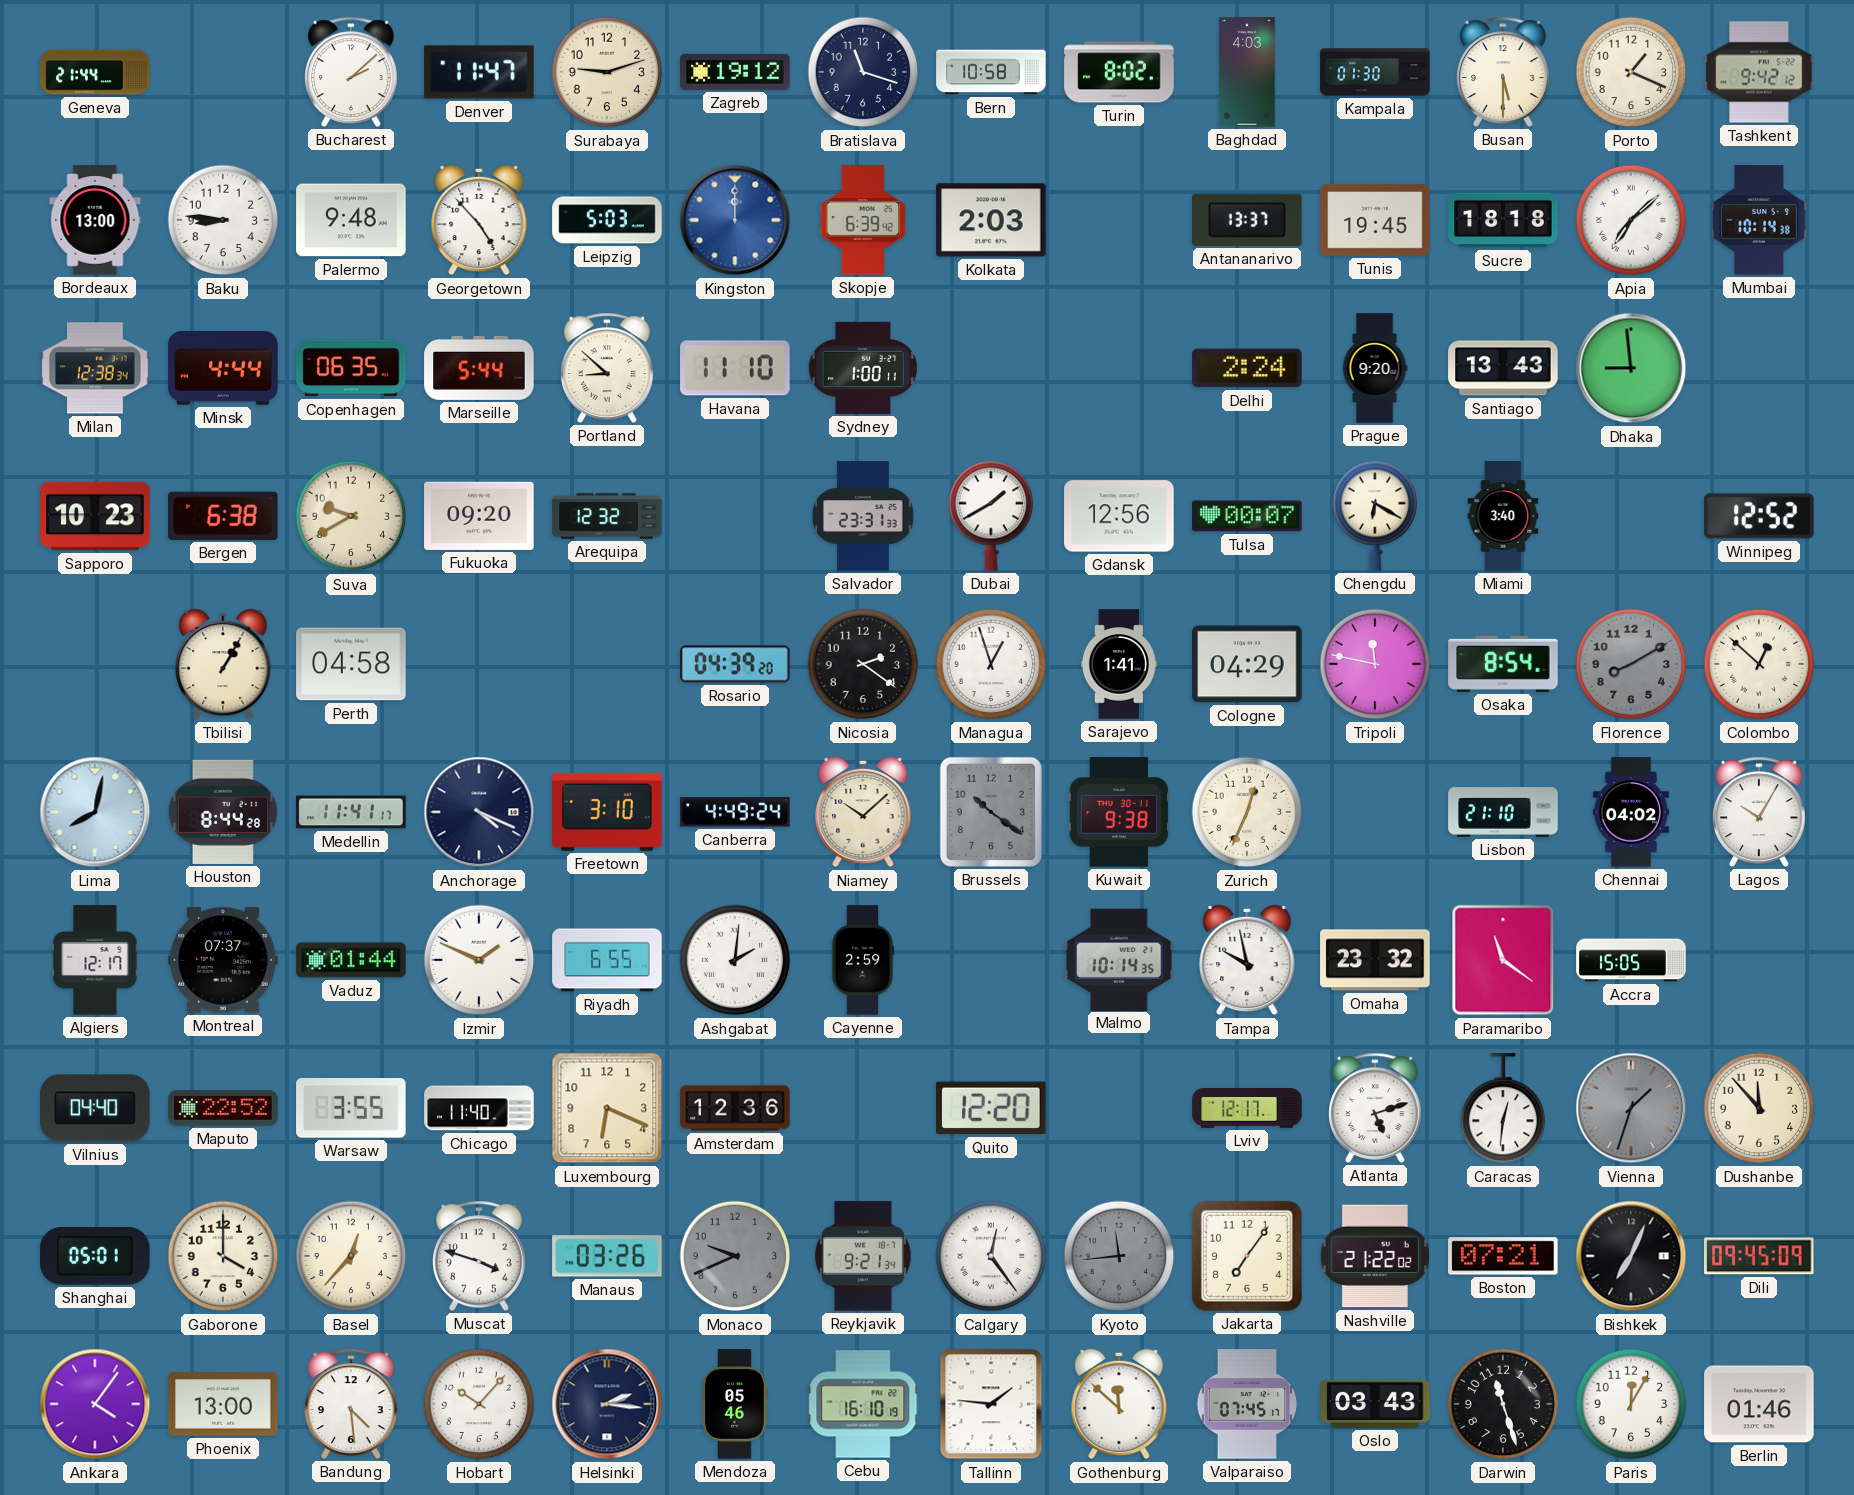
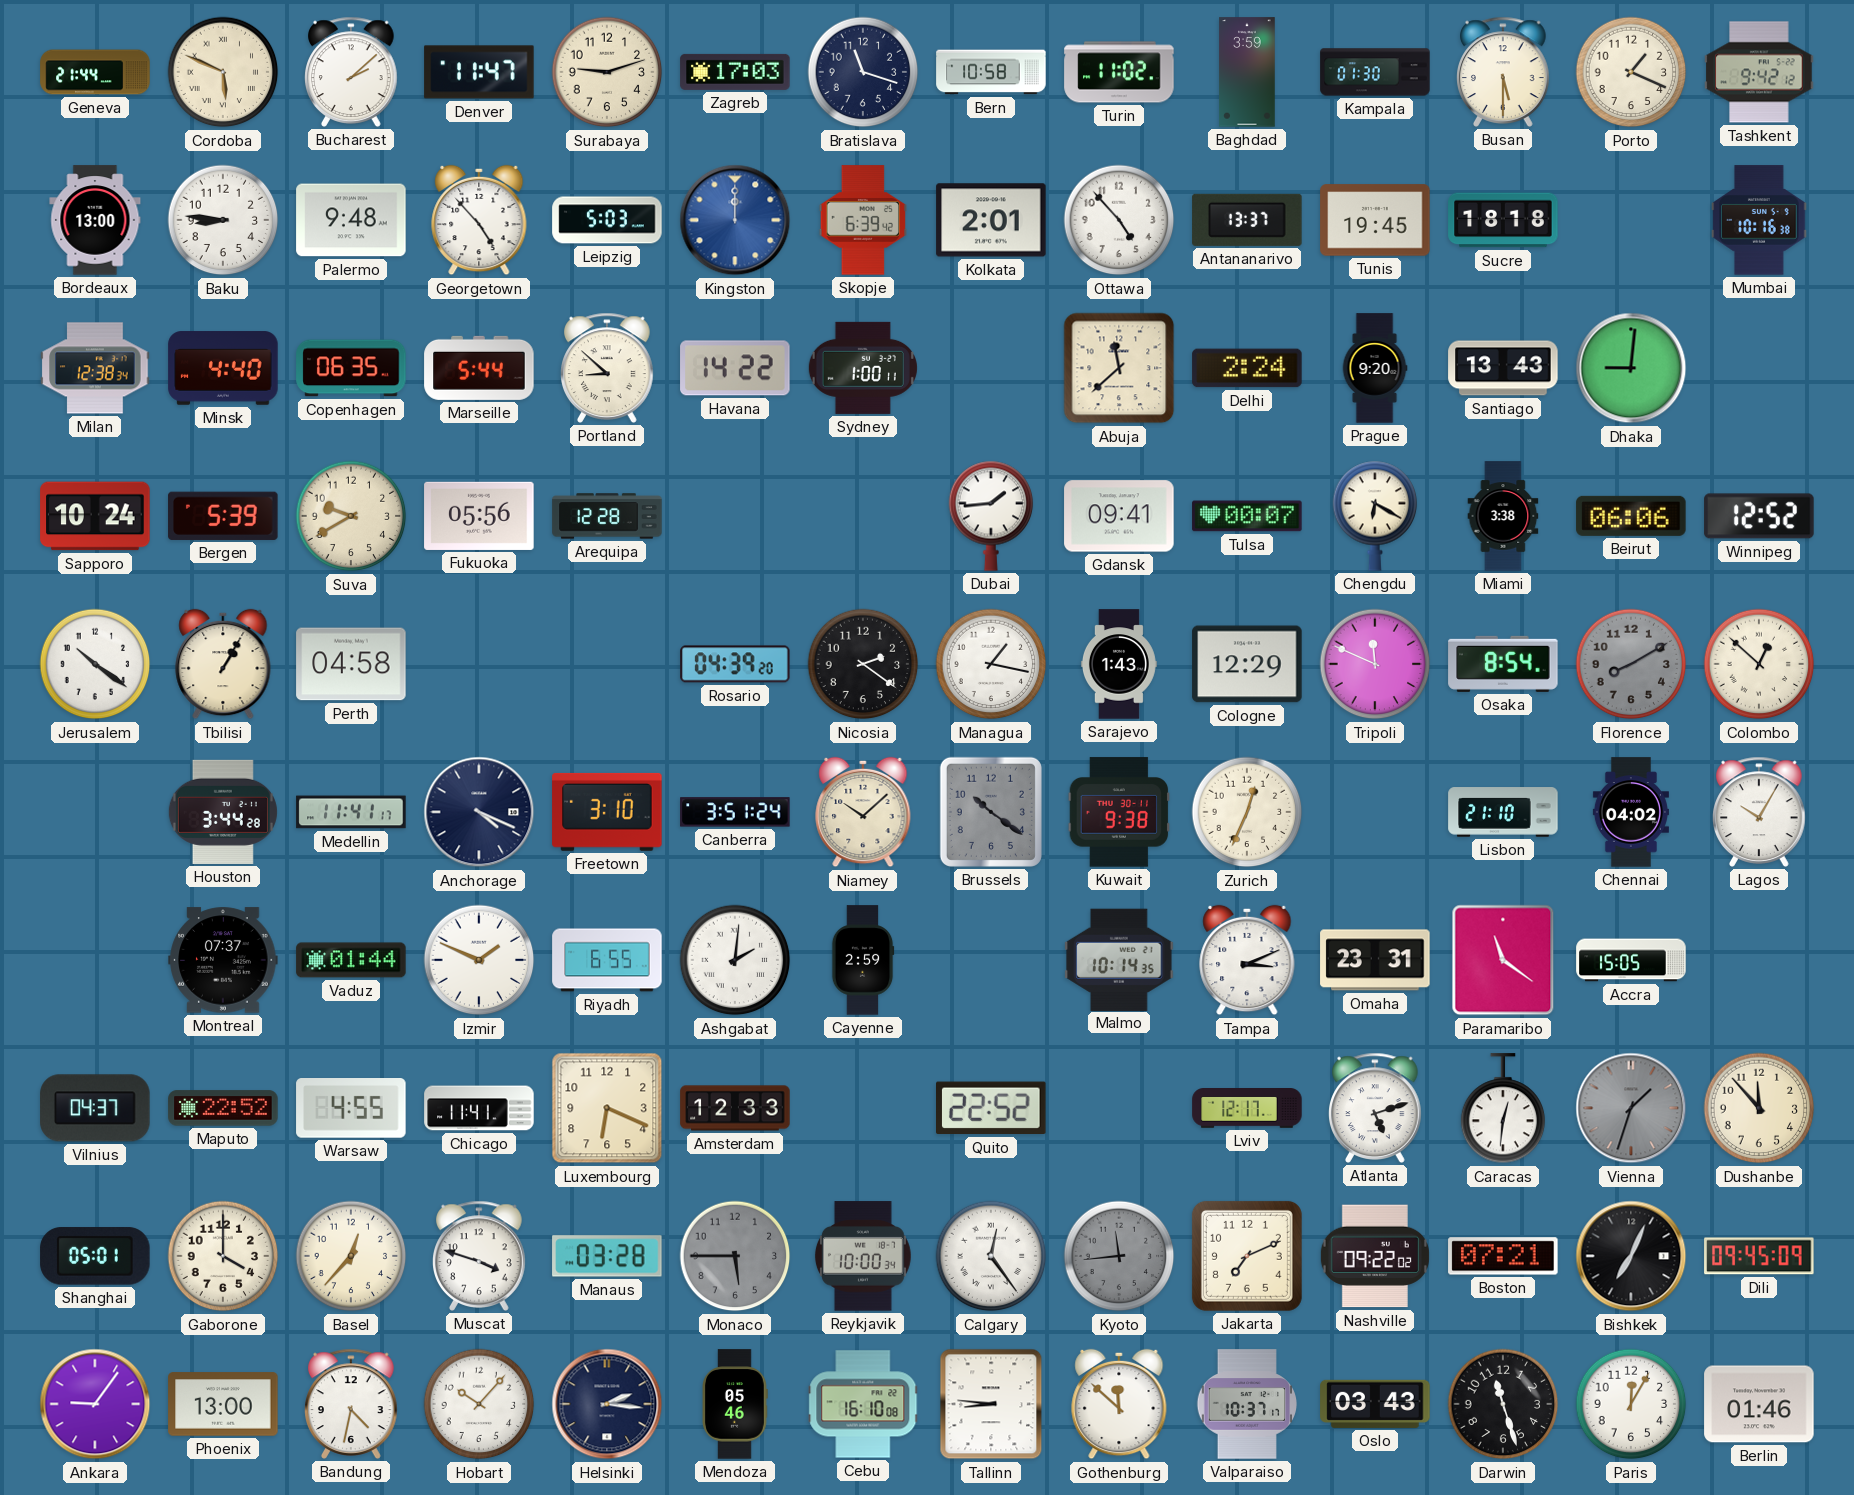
Cordoba: none -> 5:49
Zagreb: 19:12 -> 17:03
Turin: 8:02 -> 11:02
Baghdad: 4:03 -> 3:59
Kolkata: 2:03 -> 2:01
Ottawa: none -> 4:53
Apia: 7:08 -> none
Mumbai: 10:14 -> 10:16
Minsk: 4:44 -> 4:40
Havana: 11:10 -> 14:22
Abuja: none -> 11:38
Dhaka: 8:59 -> 9:01
Sapporo: 10:23 -> 10:24
Bergen: 6:38 -> 5:39
Fukuoka: 09:20 -> 05:56
Arequipa: 12:32 -> 12:28
Salvador: 23:31 -> none
Dubai: 1:40 -> 1:44
Gdansk: 12:56 -> 09:41
Miami: 3:40 -> 3:38
Beirut: none -> 06:06
Jerusalem: none -> 10:21
Managua: 12:57 -> 1:17
Sarajevo: 1:41 -> 1:43
Cologne: 04:29 -> 12:29
Tripoli: 11:47 -> 11:49
Lima: 8:02 -> none
Houston: 8:44 -> 3:44
Canberra: 4:49 -> 3:51
Algiers: 12:17 -> none
Tampa: 9:58 -> 3:11
Omaha: 23:32 -> 23:31
Vilnius: 04:40 -> 04:37
Warsaw: 3:55 -> 4:55
Chicago: 11:40 -> 11:41
Amsterdam: 12:36 -> 12:33
Quito: 12:20 -> 22:52
Manaus: 03:26 -> 03:28
Monaco: 9:41 -> 5:45
Reykjavik: 9:21 -> 10:00
Jakarta: 7:06 -> 7:11
Nashville: 21:22 -> 09:22
Ankara: 4:06 -> 9:06
Bandung: 4:29 -> 4:32
Cebu: 16:10:19 -> 16:10:08
Tallinn: 1:46 -> 8:46
Valparaiso: 07:45 -> 10:37
